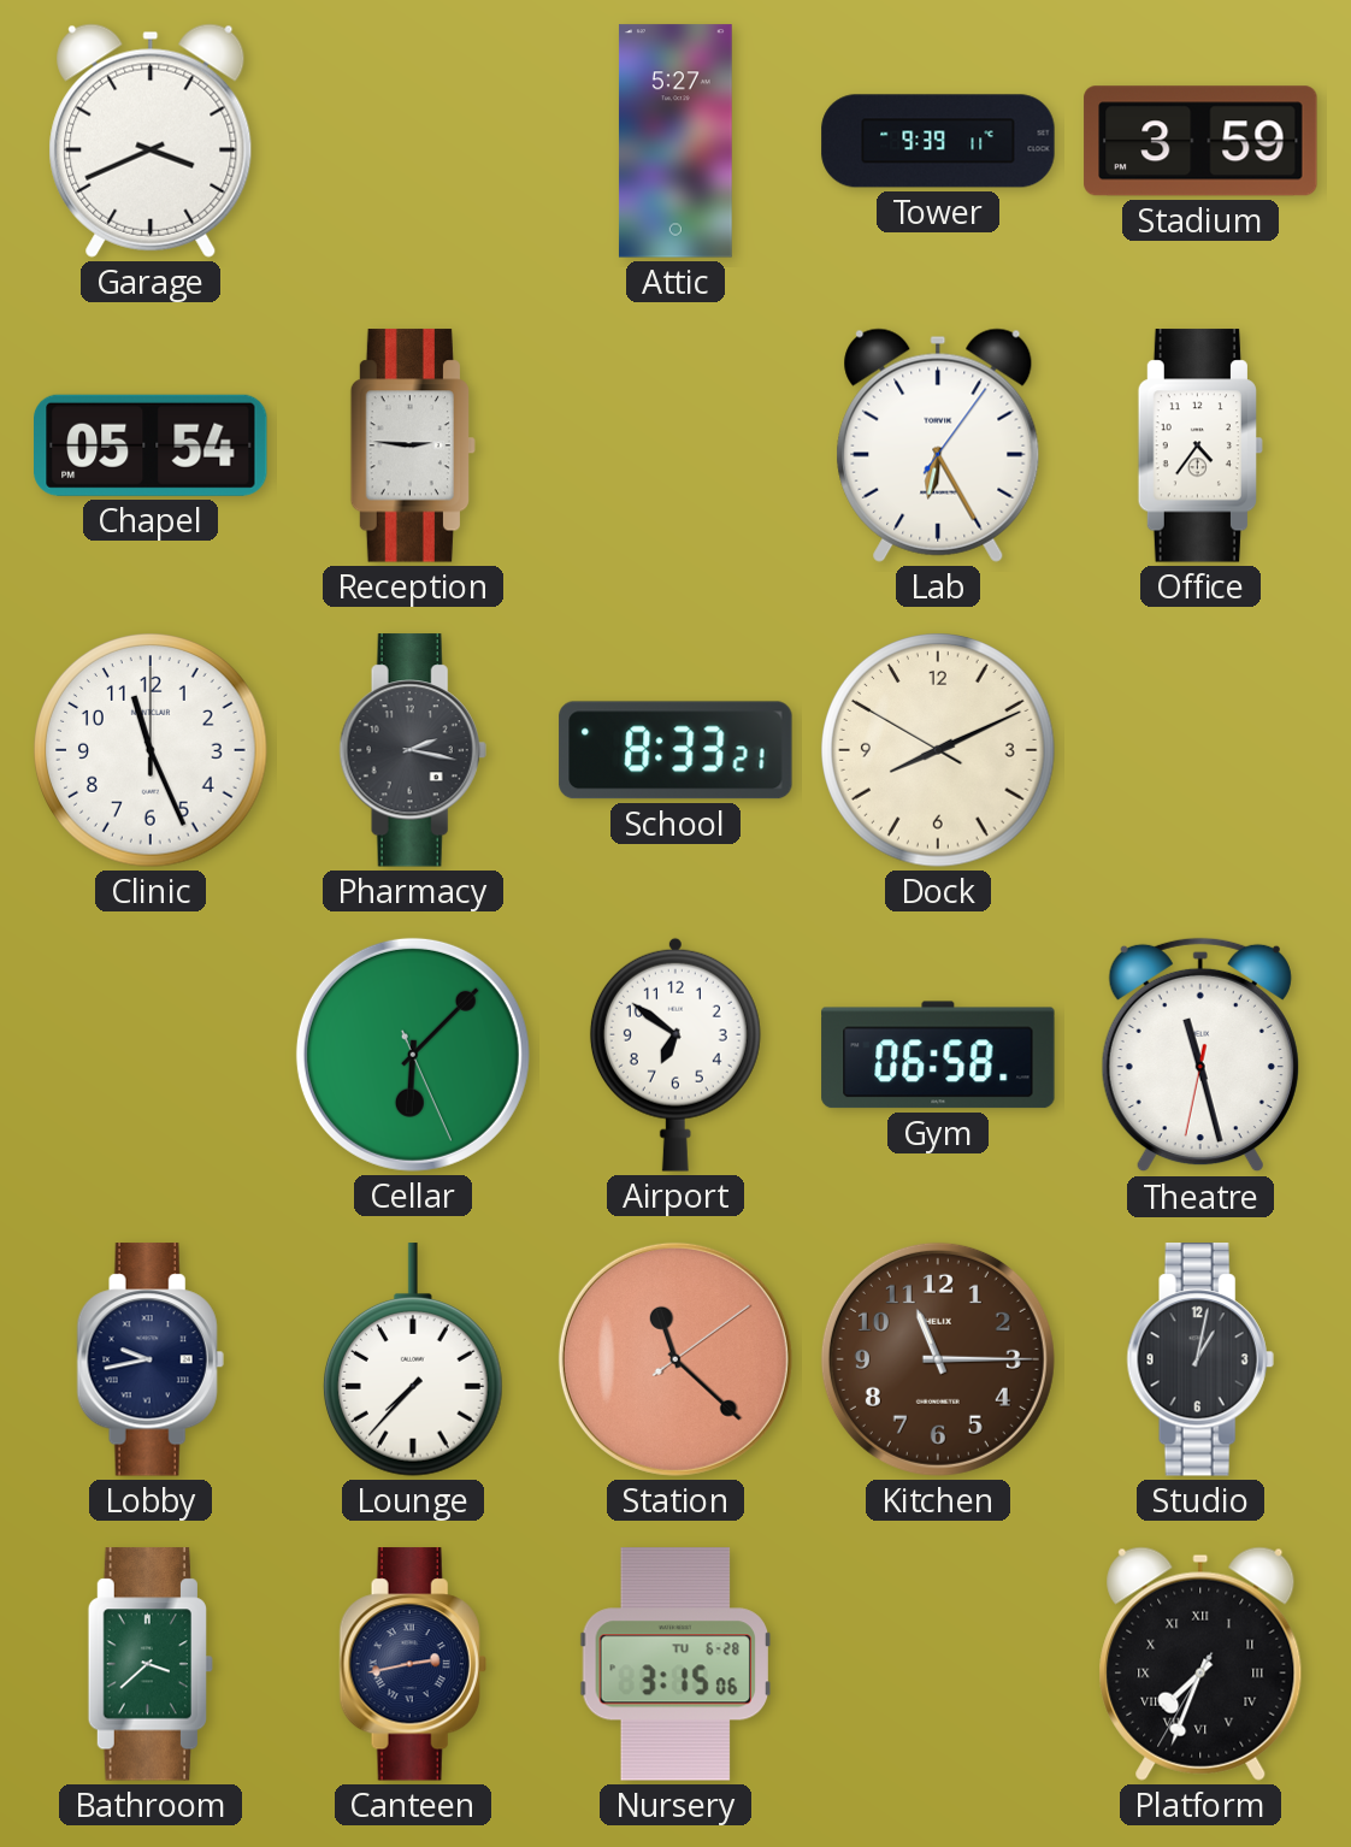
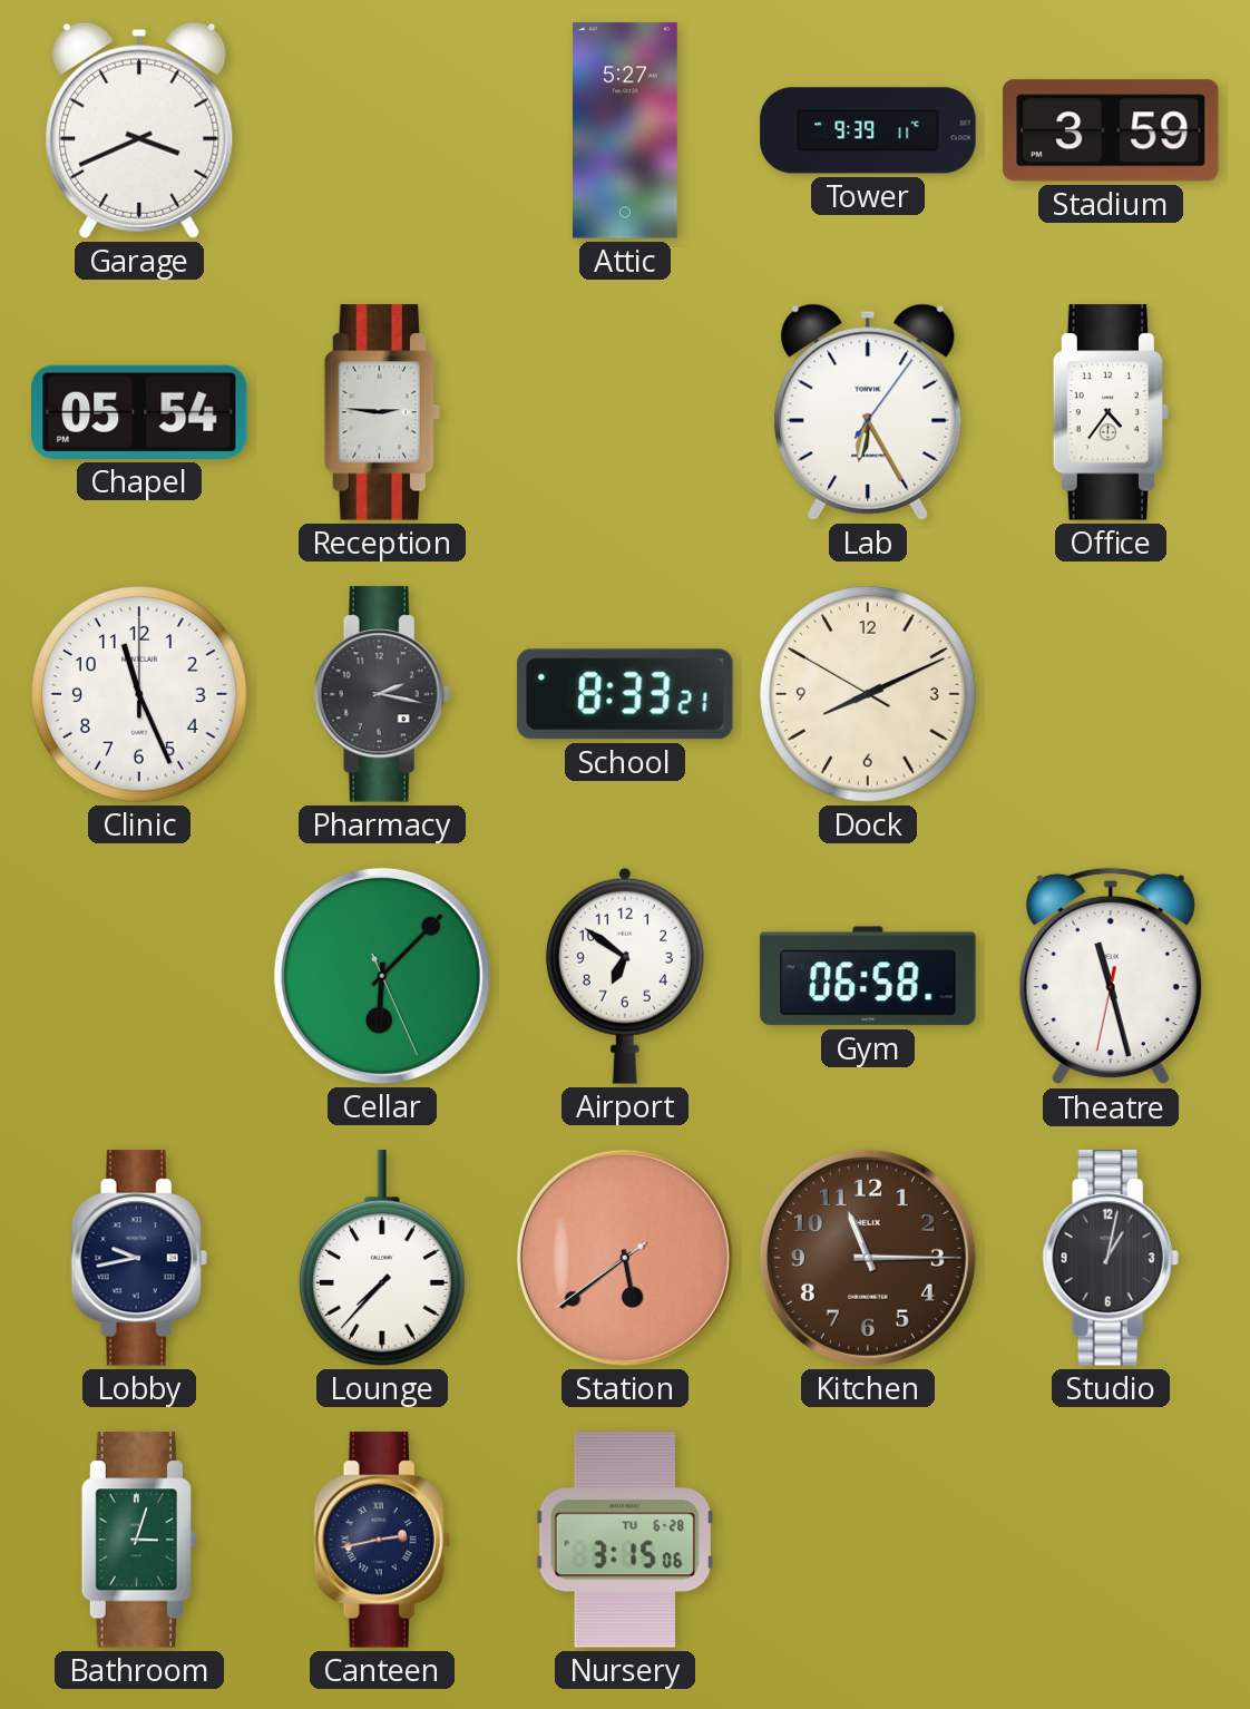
Station: 11:22 -> 5:38
Bathroom: 3:38 -> 3:03
Platform: 7:33 -> none
